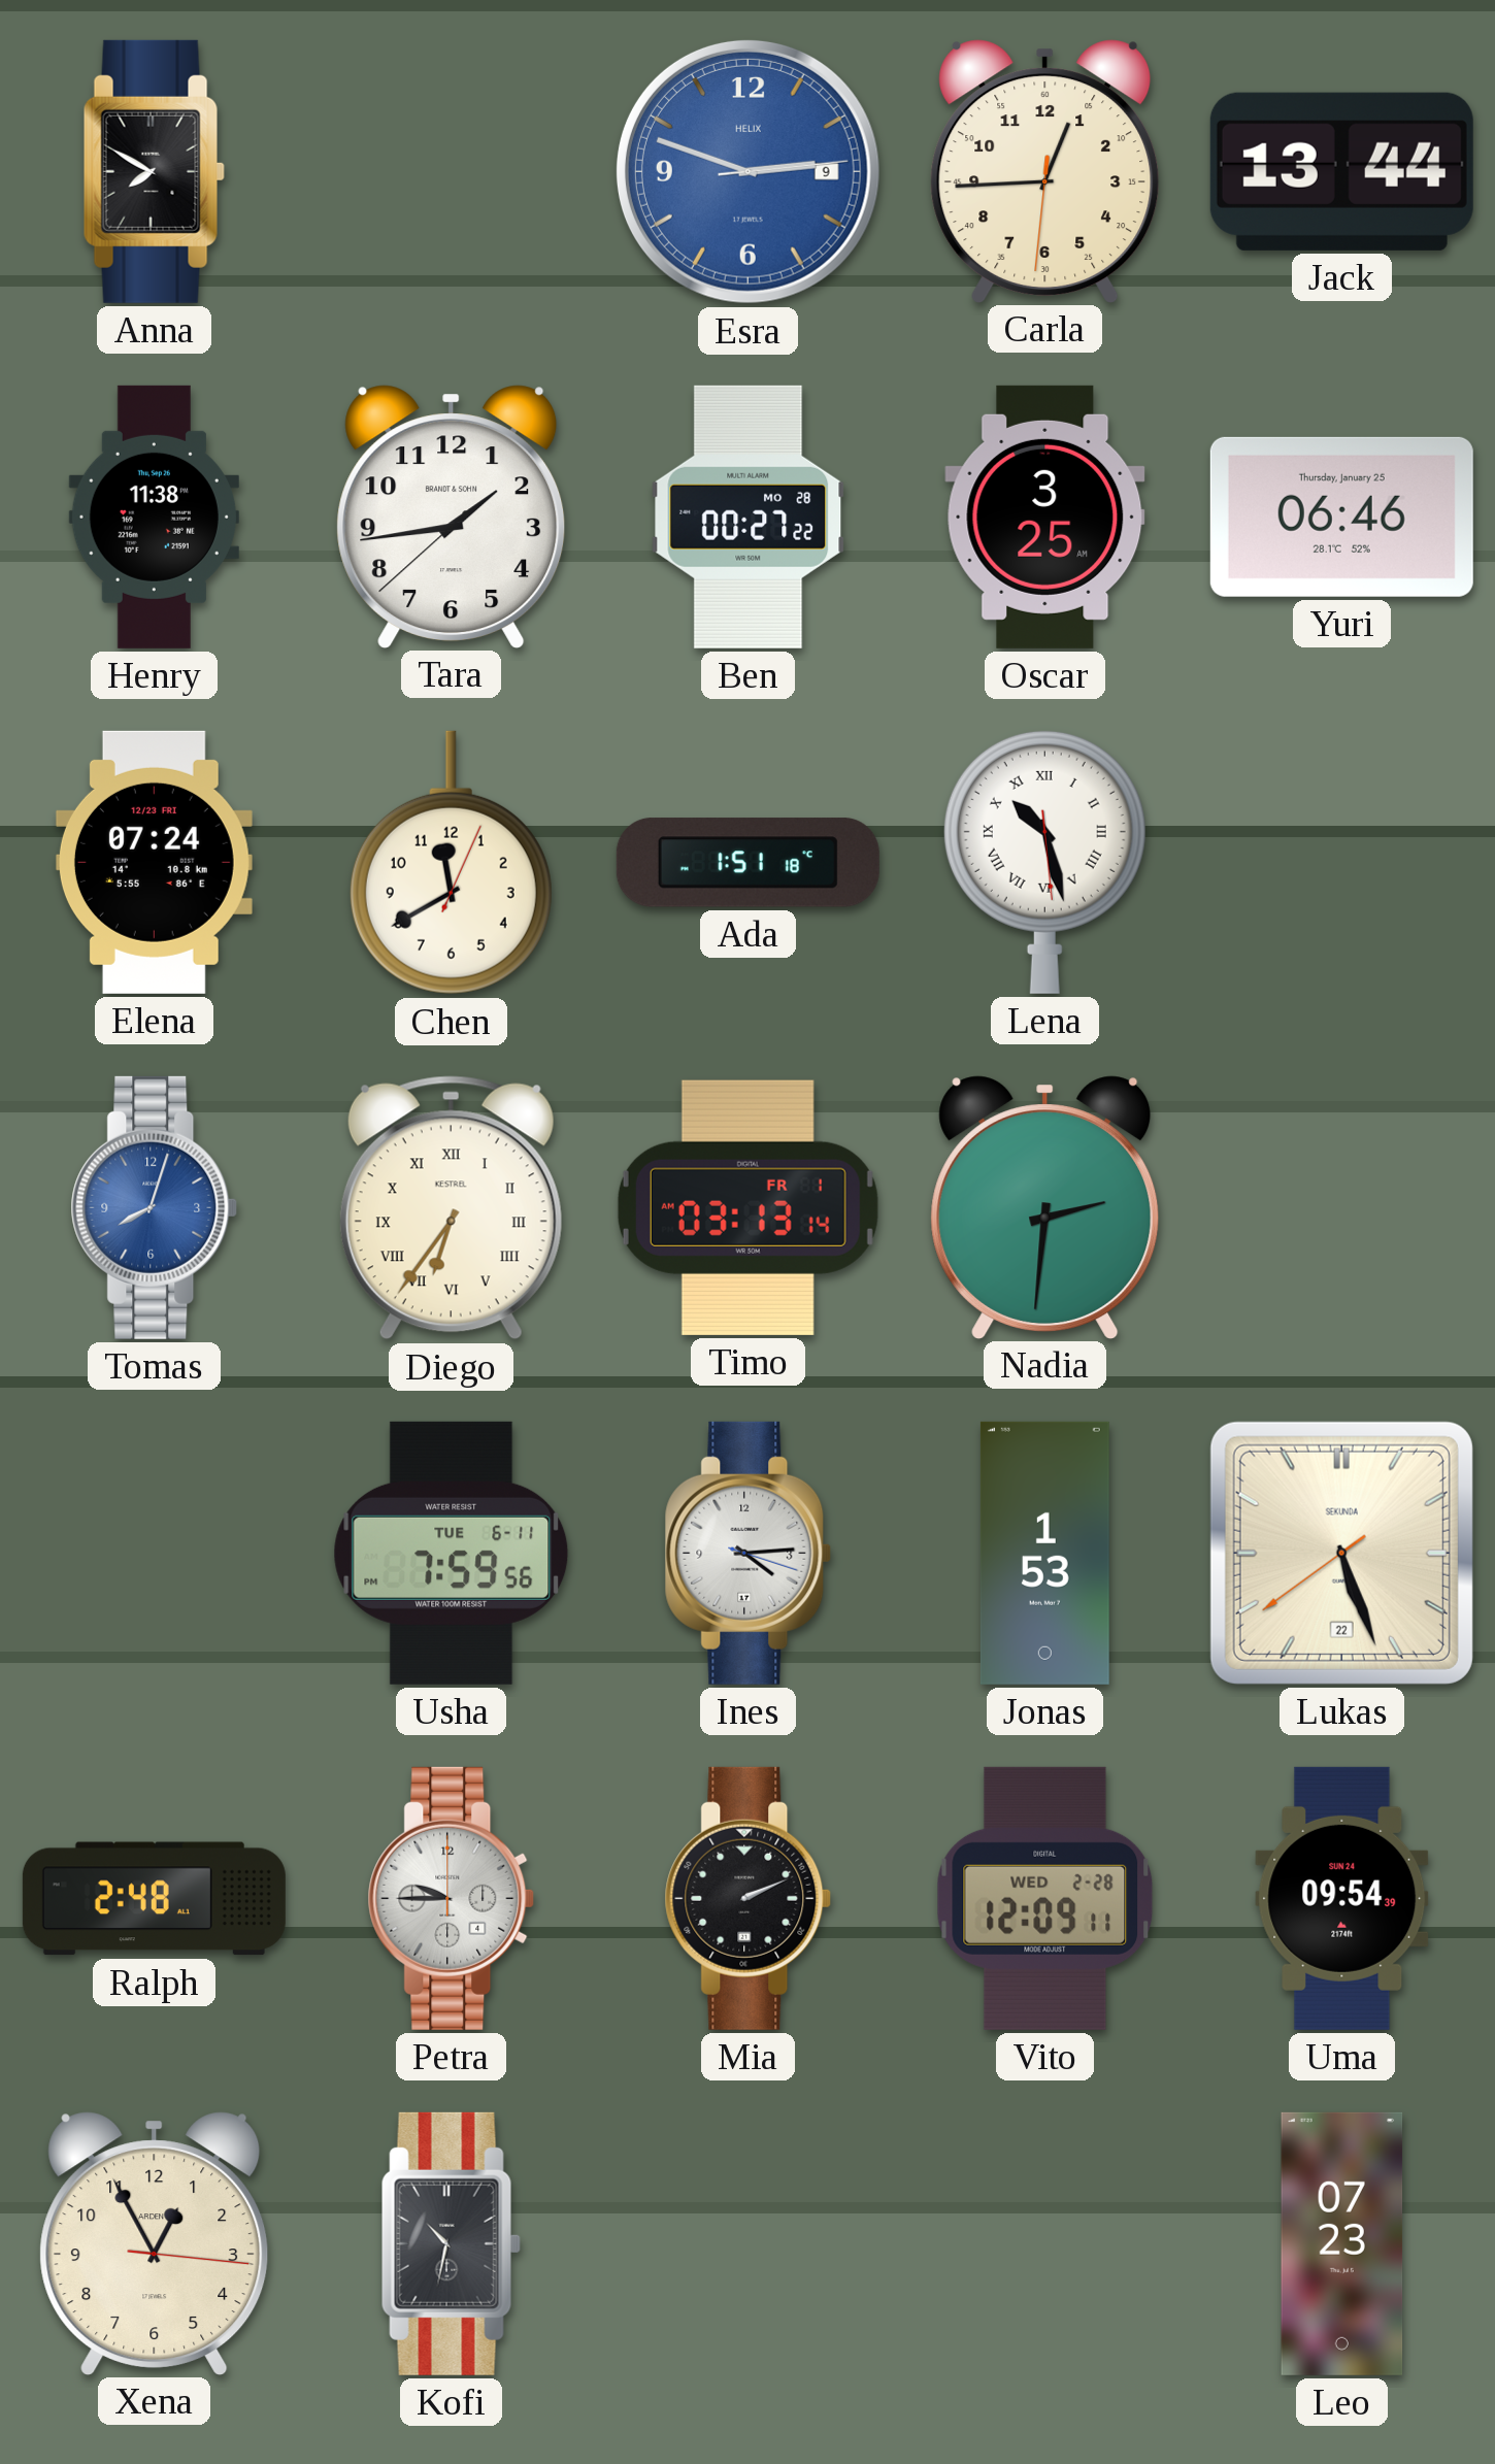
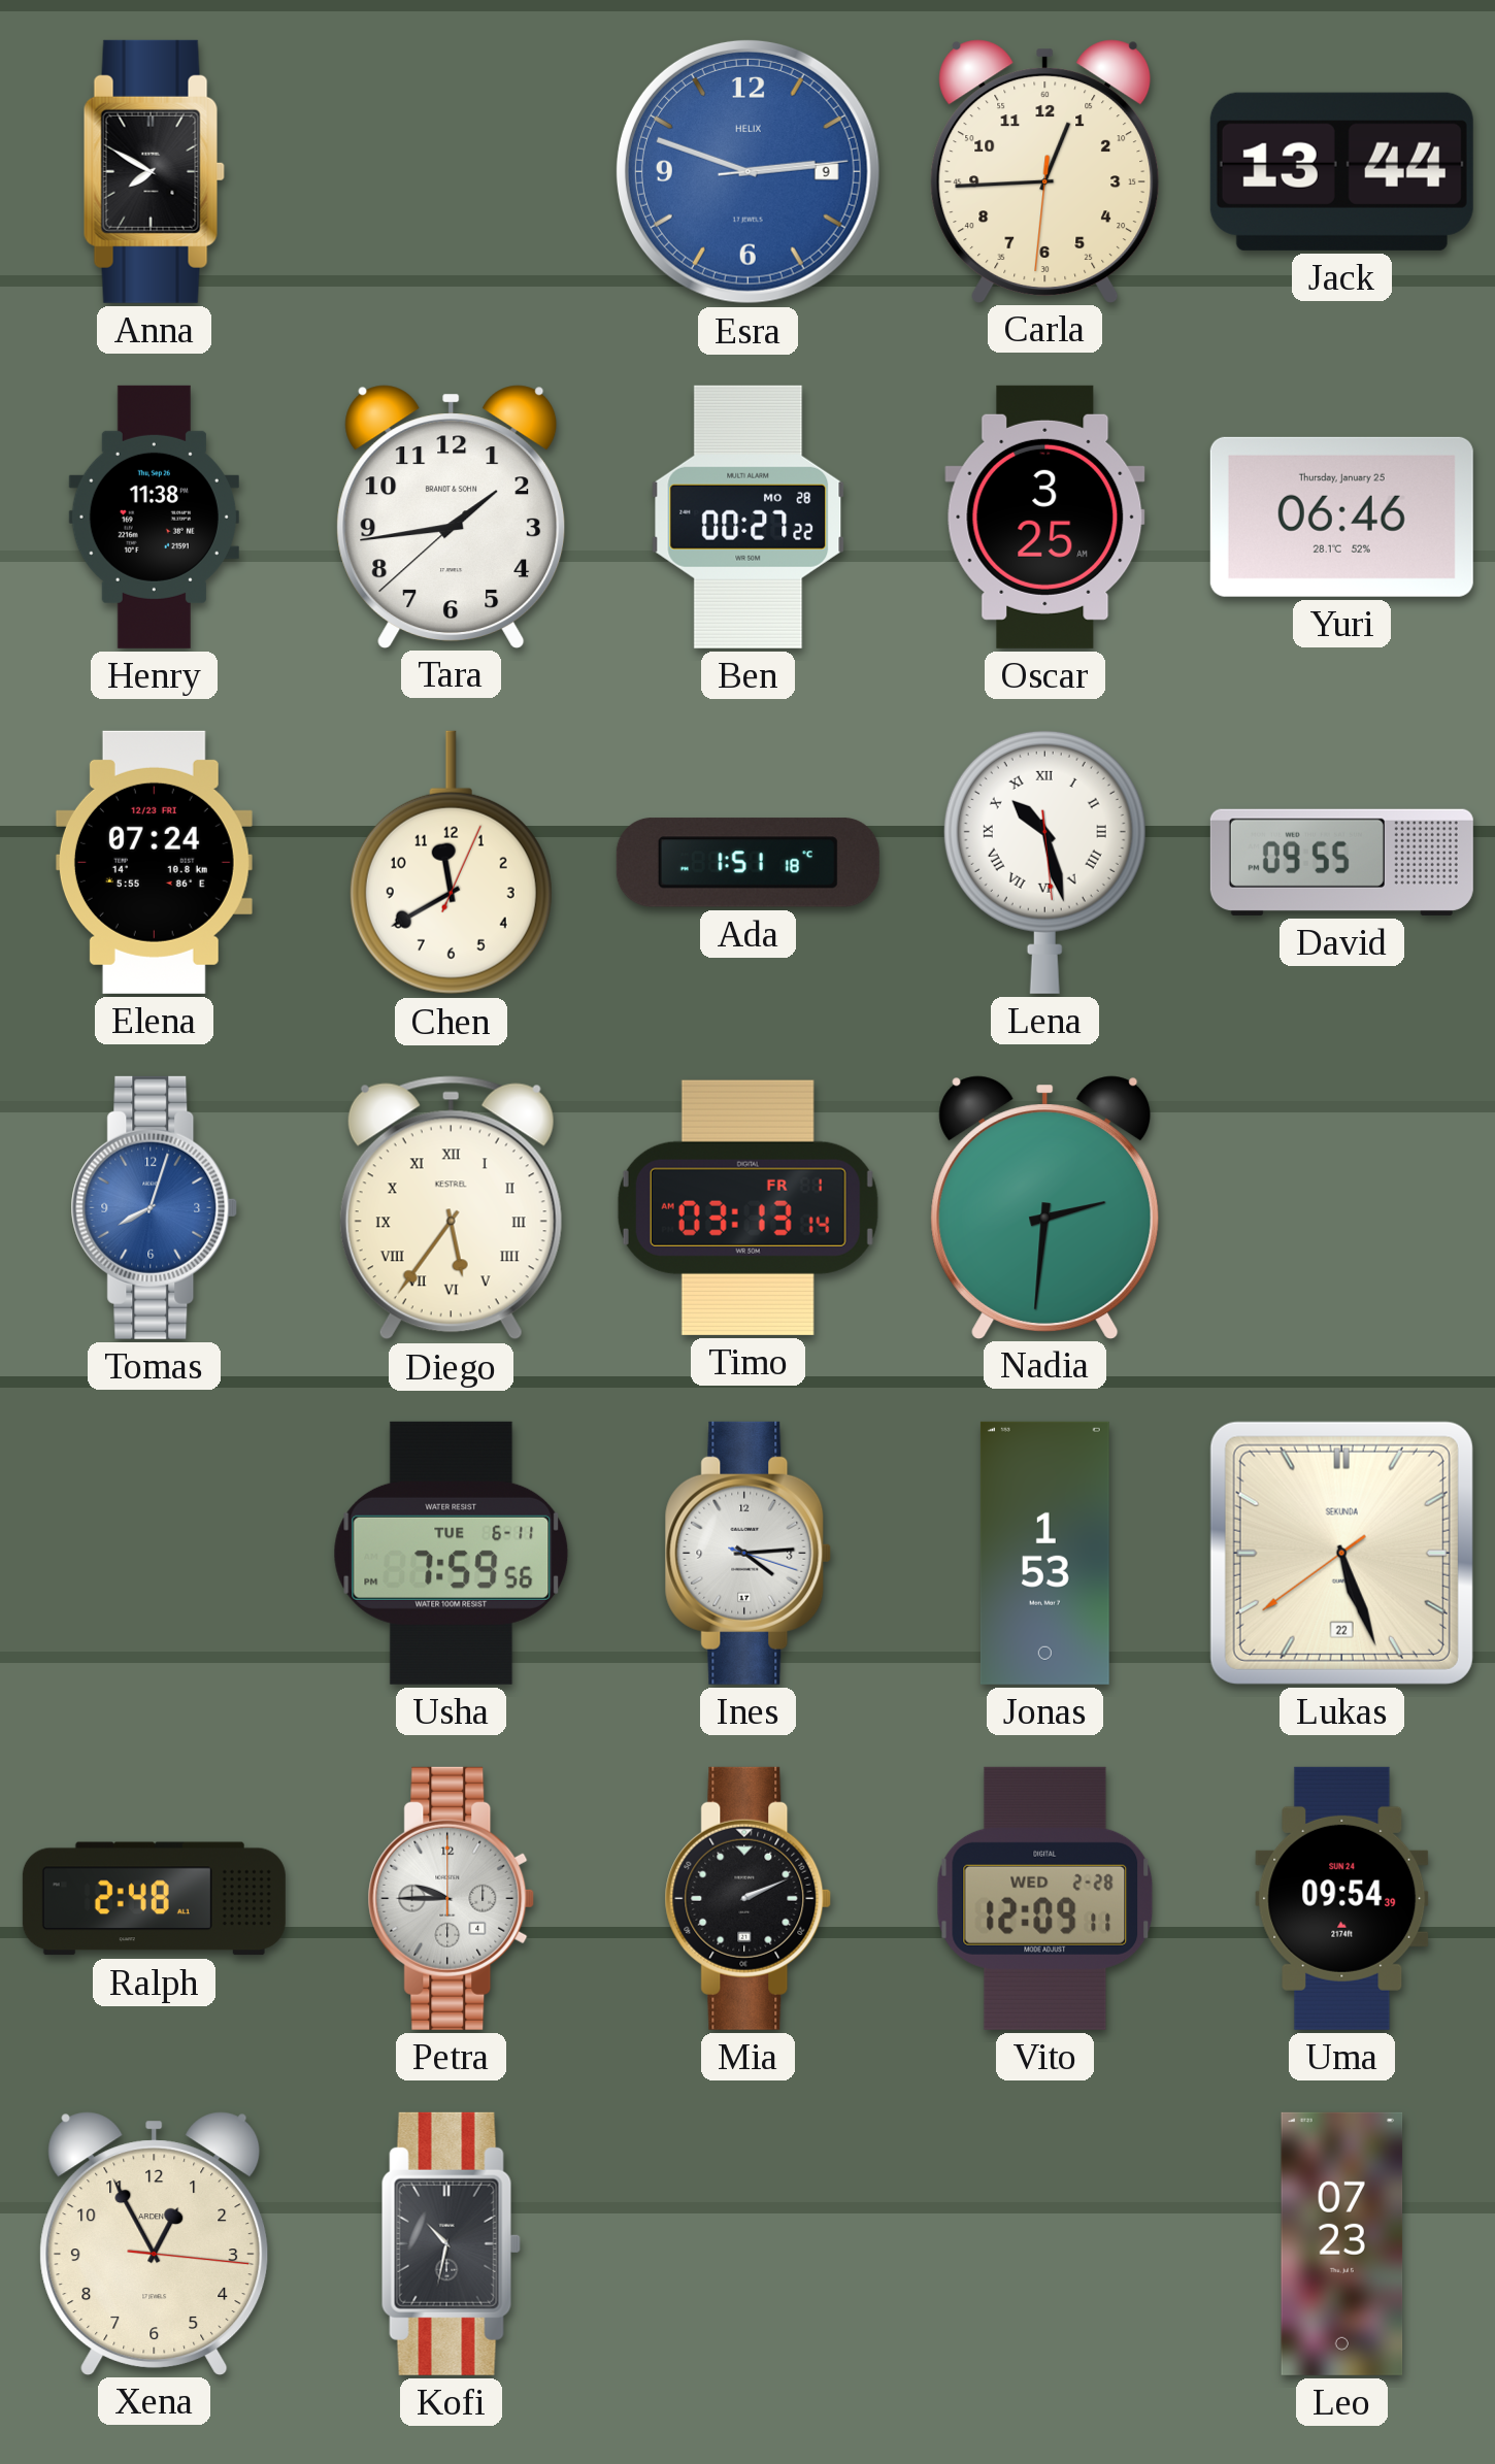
David: none -> 09:55
Diego: 6:36 -> 5:36
